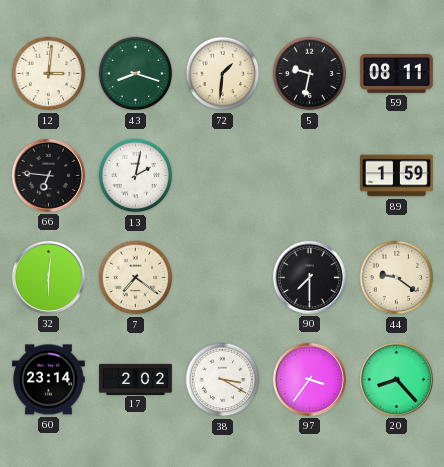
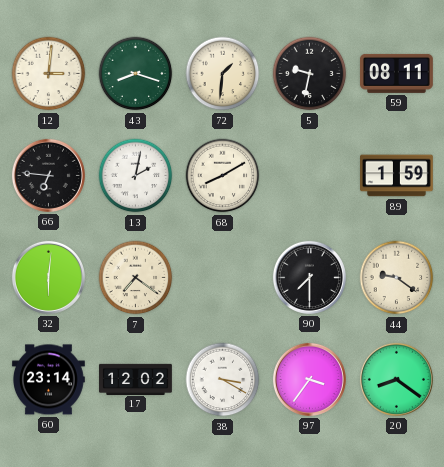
68: none -> 8:10
17: 2:02 -> 12:02
20: 8:23 -> 8:21
